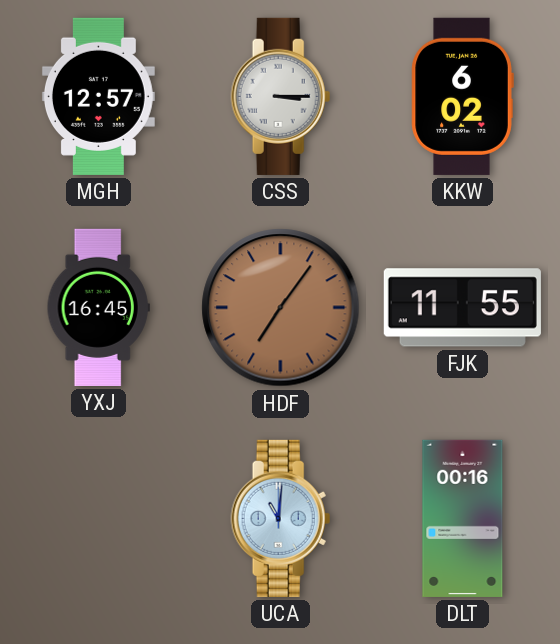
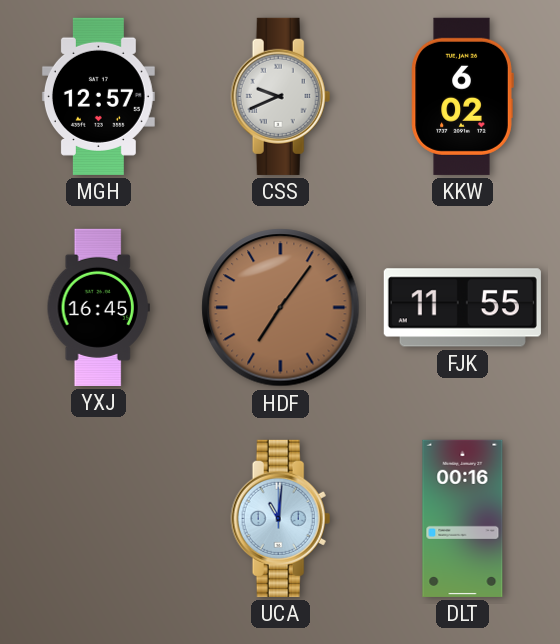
CSS: 3:15 -> 9:41
